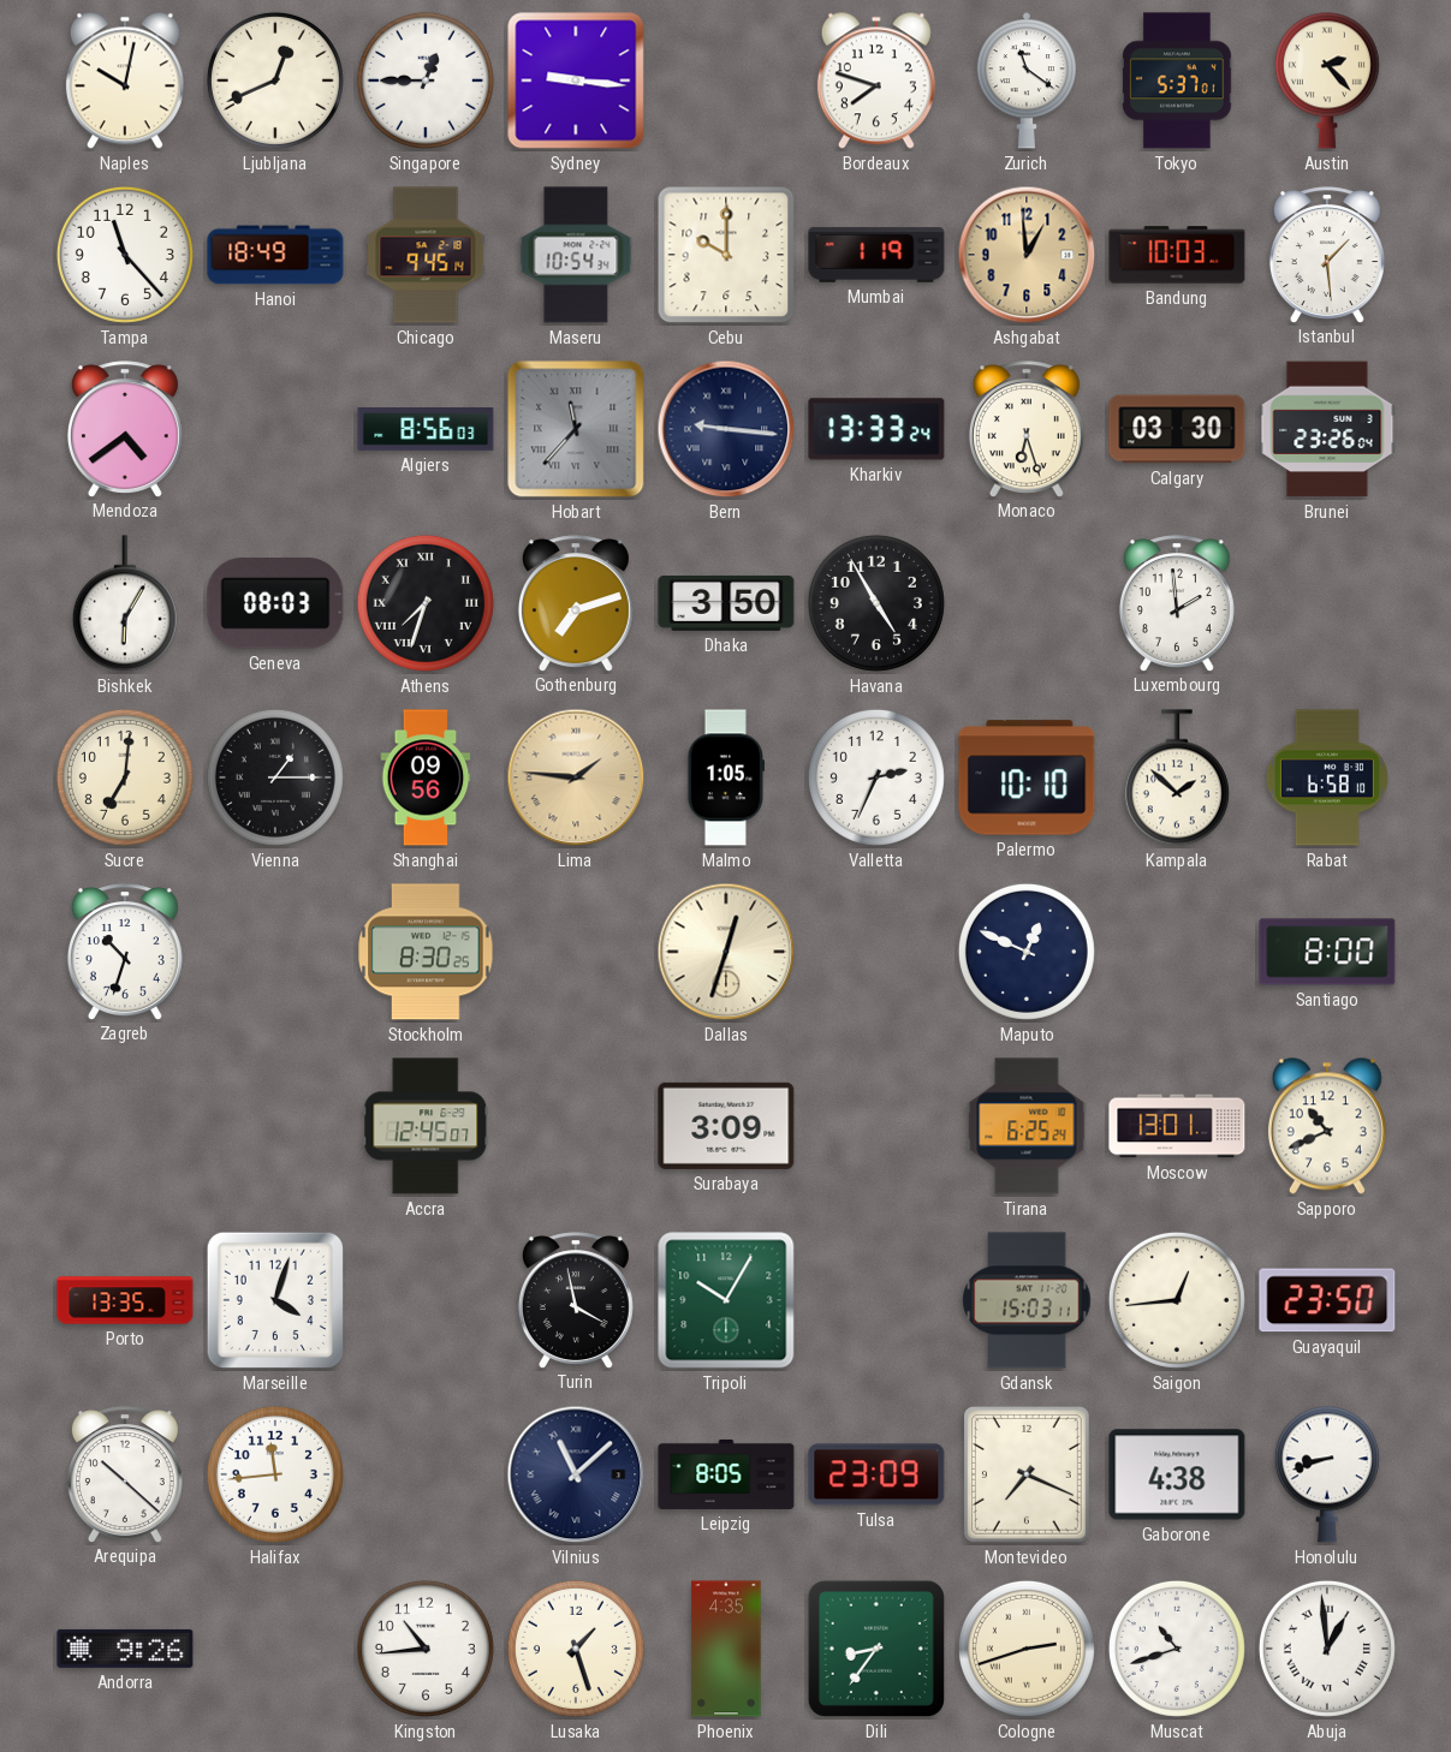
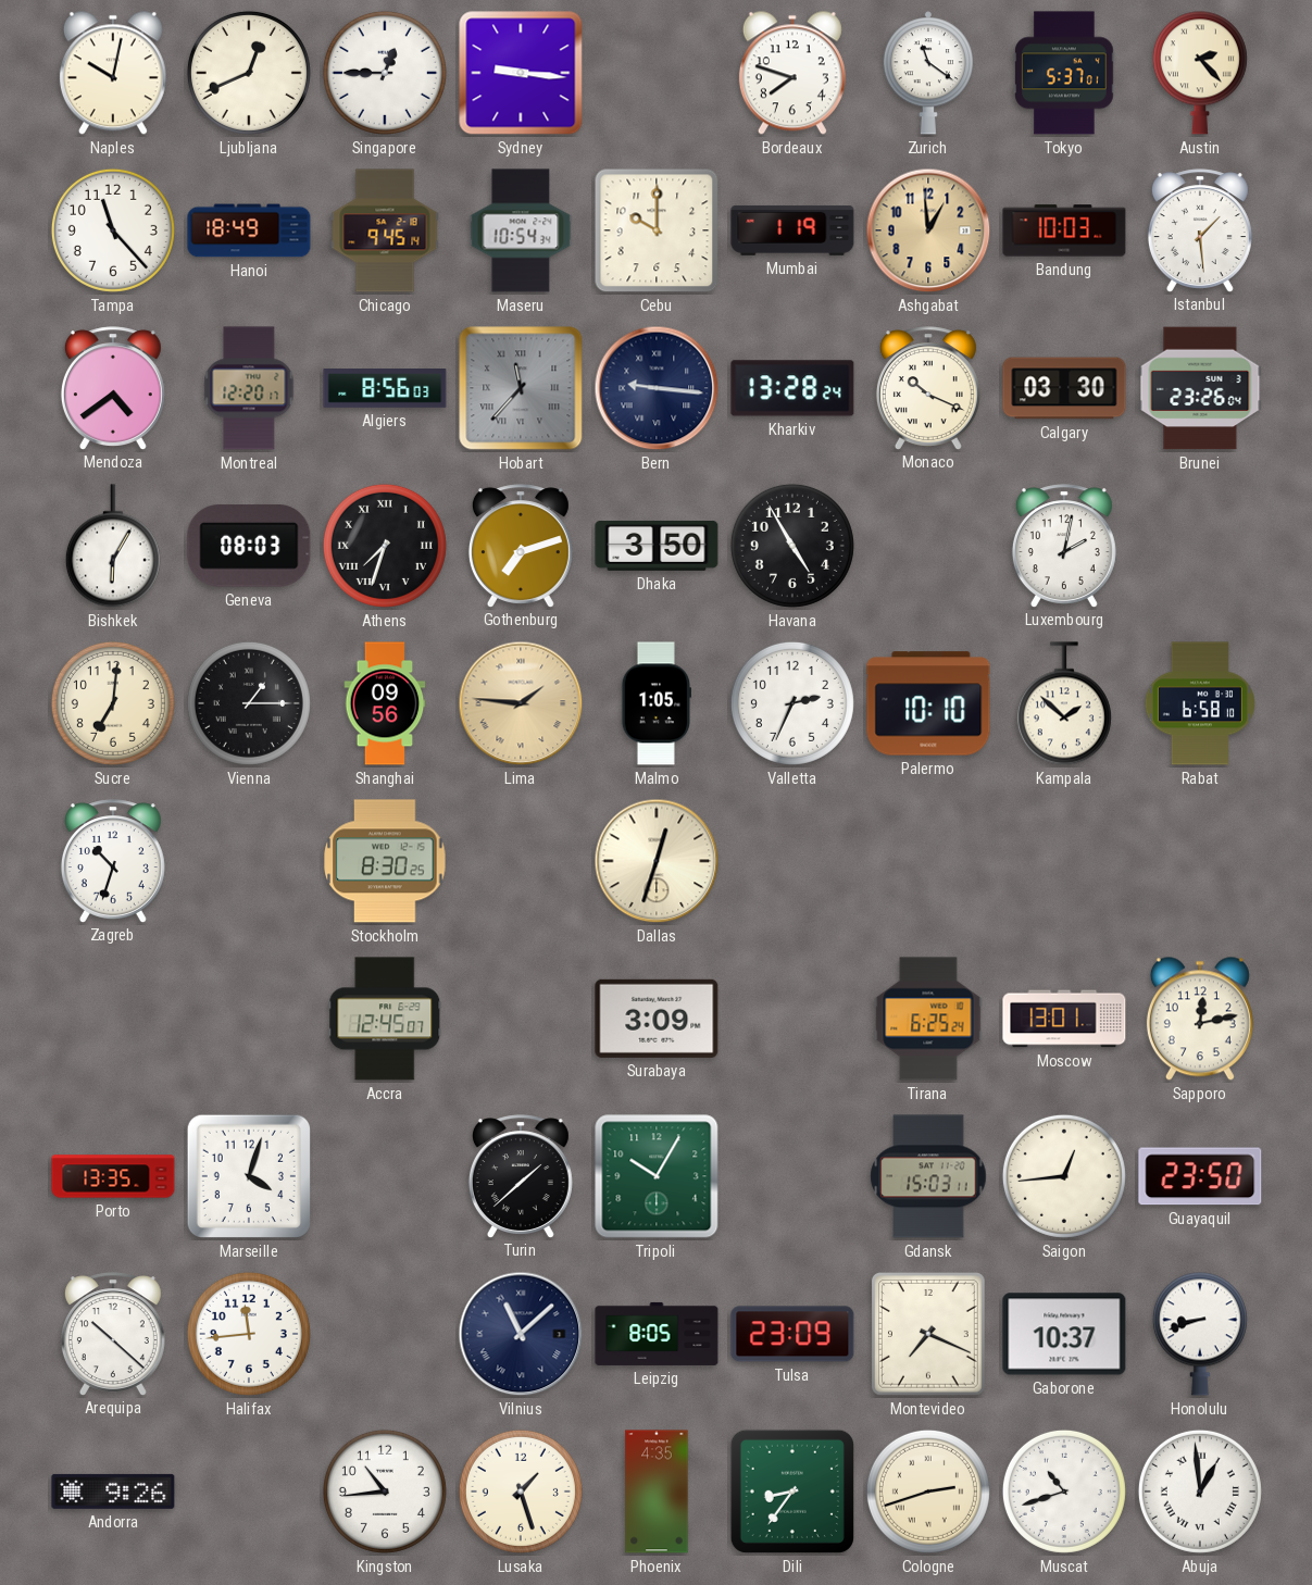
Montreal: none -> 12:20
Kharkiv: 13:33 -> 13:28
Monaco: 6:27 -> 10:19
Luxembourg: 1:59 -> 2:02
Maputo: 12:49 -> none
Santiago: 8:00 -> none
Sapporo: 10:41 -> 12:13
Turin: 3:58 -> 1:38
Gaborone: 4:38 -> 10:37
